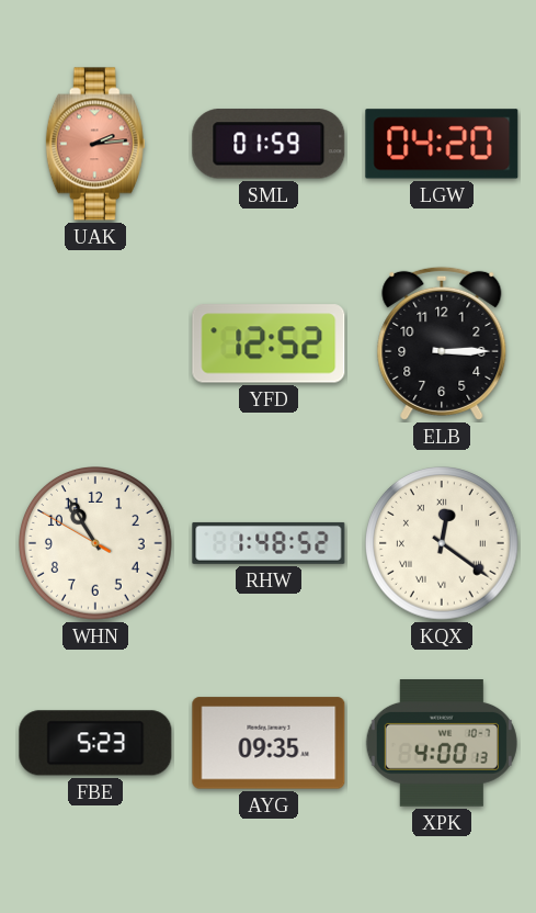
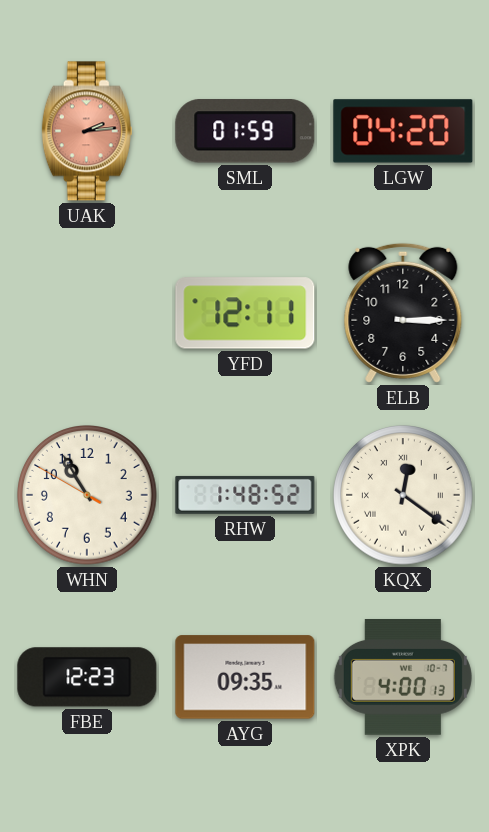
YFD: 12:52 -> 12:11
FBE: 5:23 -> 12:23
